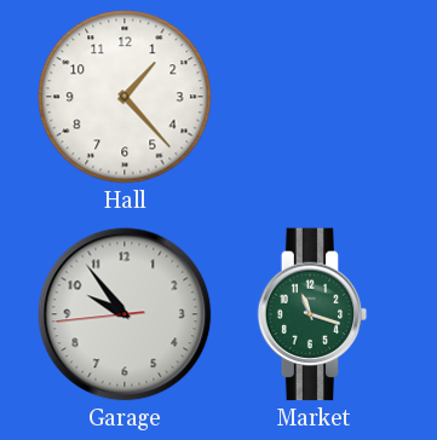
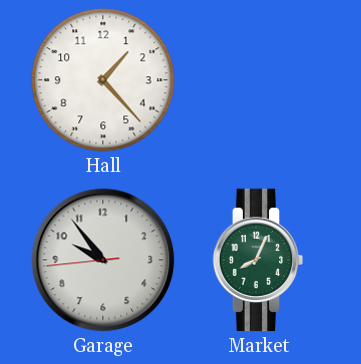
Market: 11:18 -> 8:04
